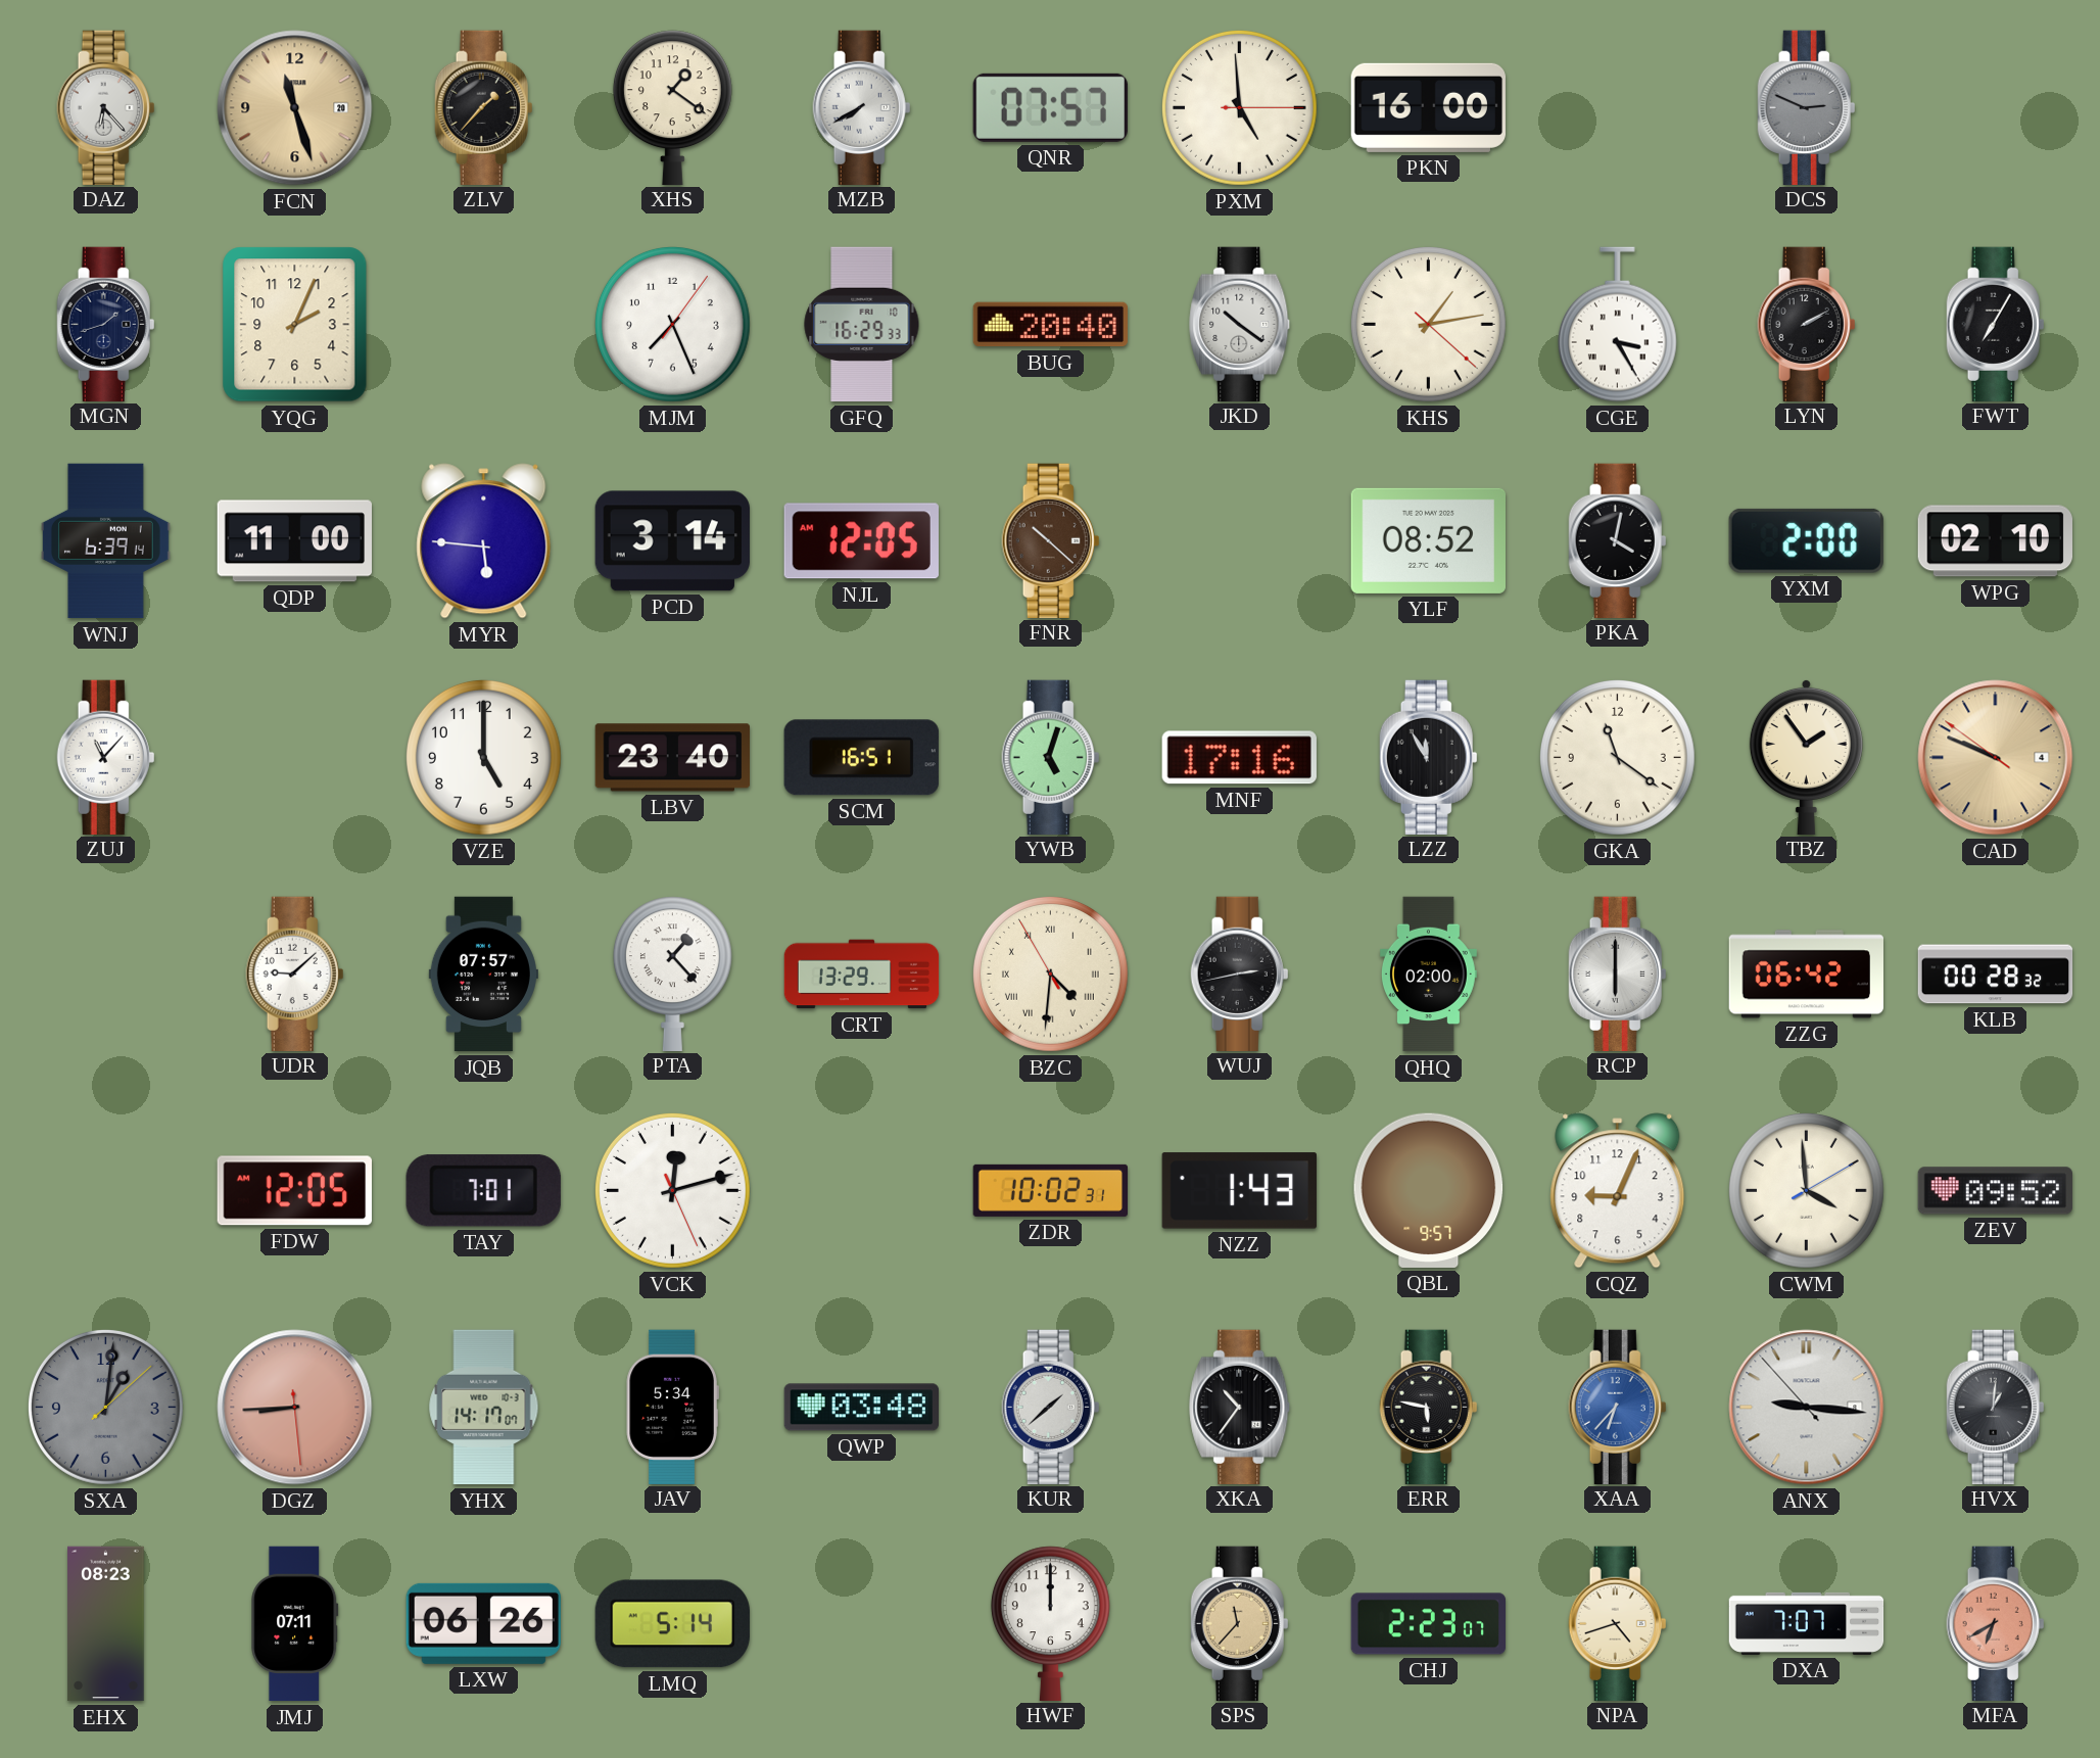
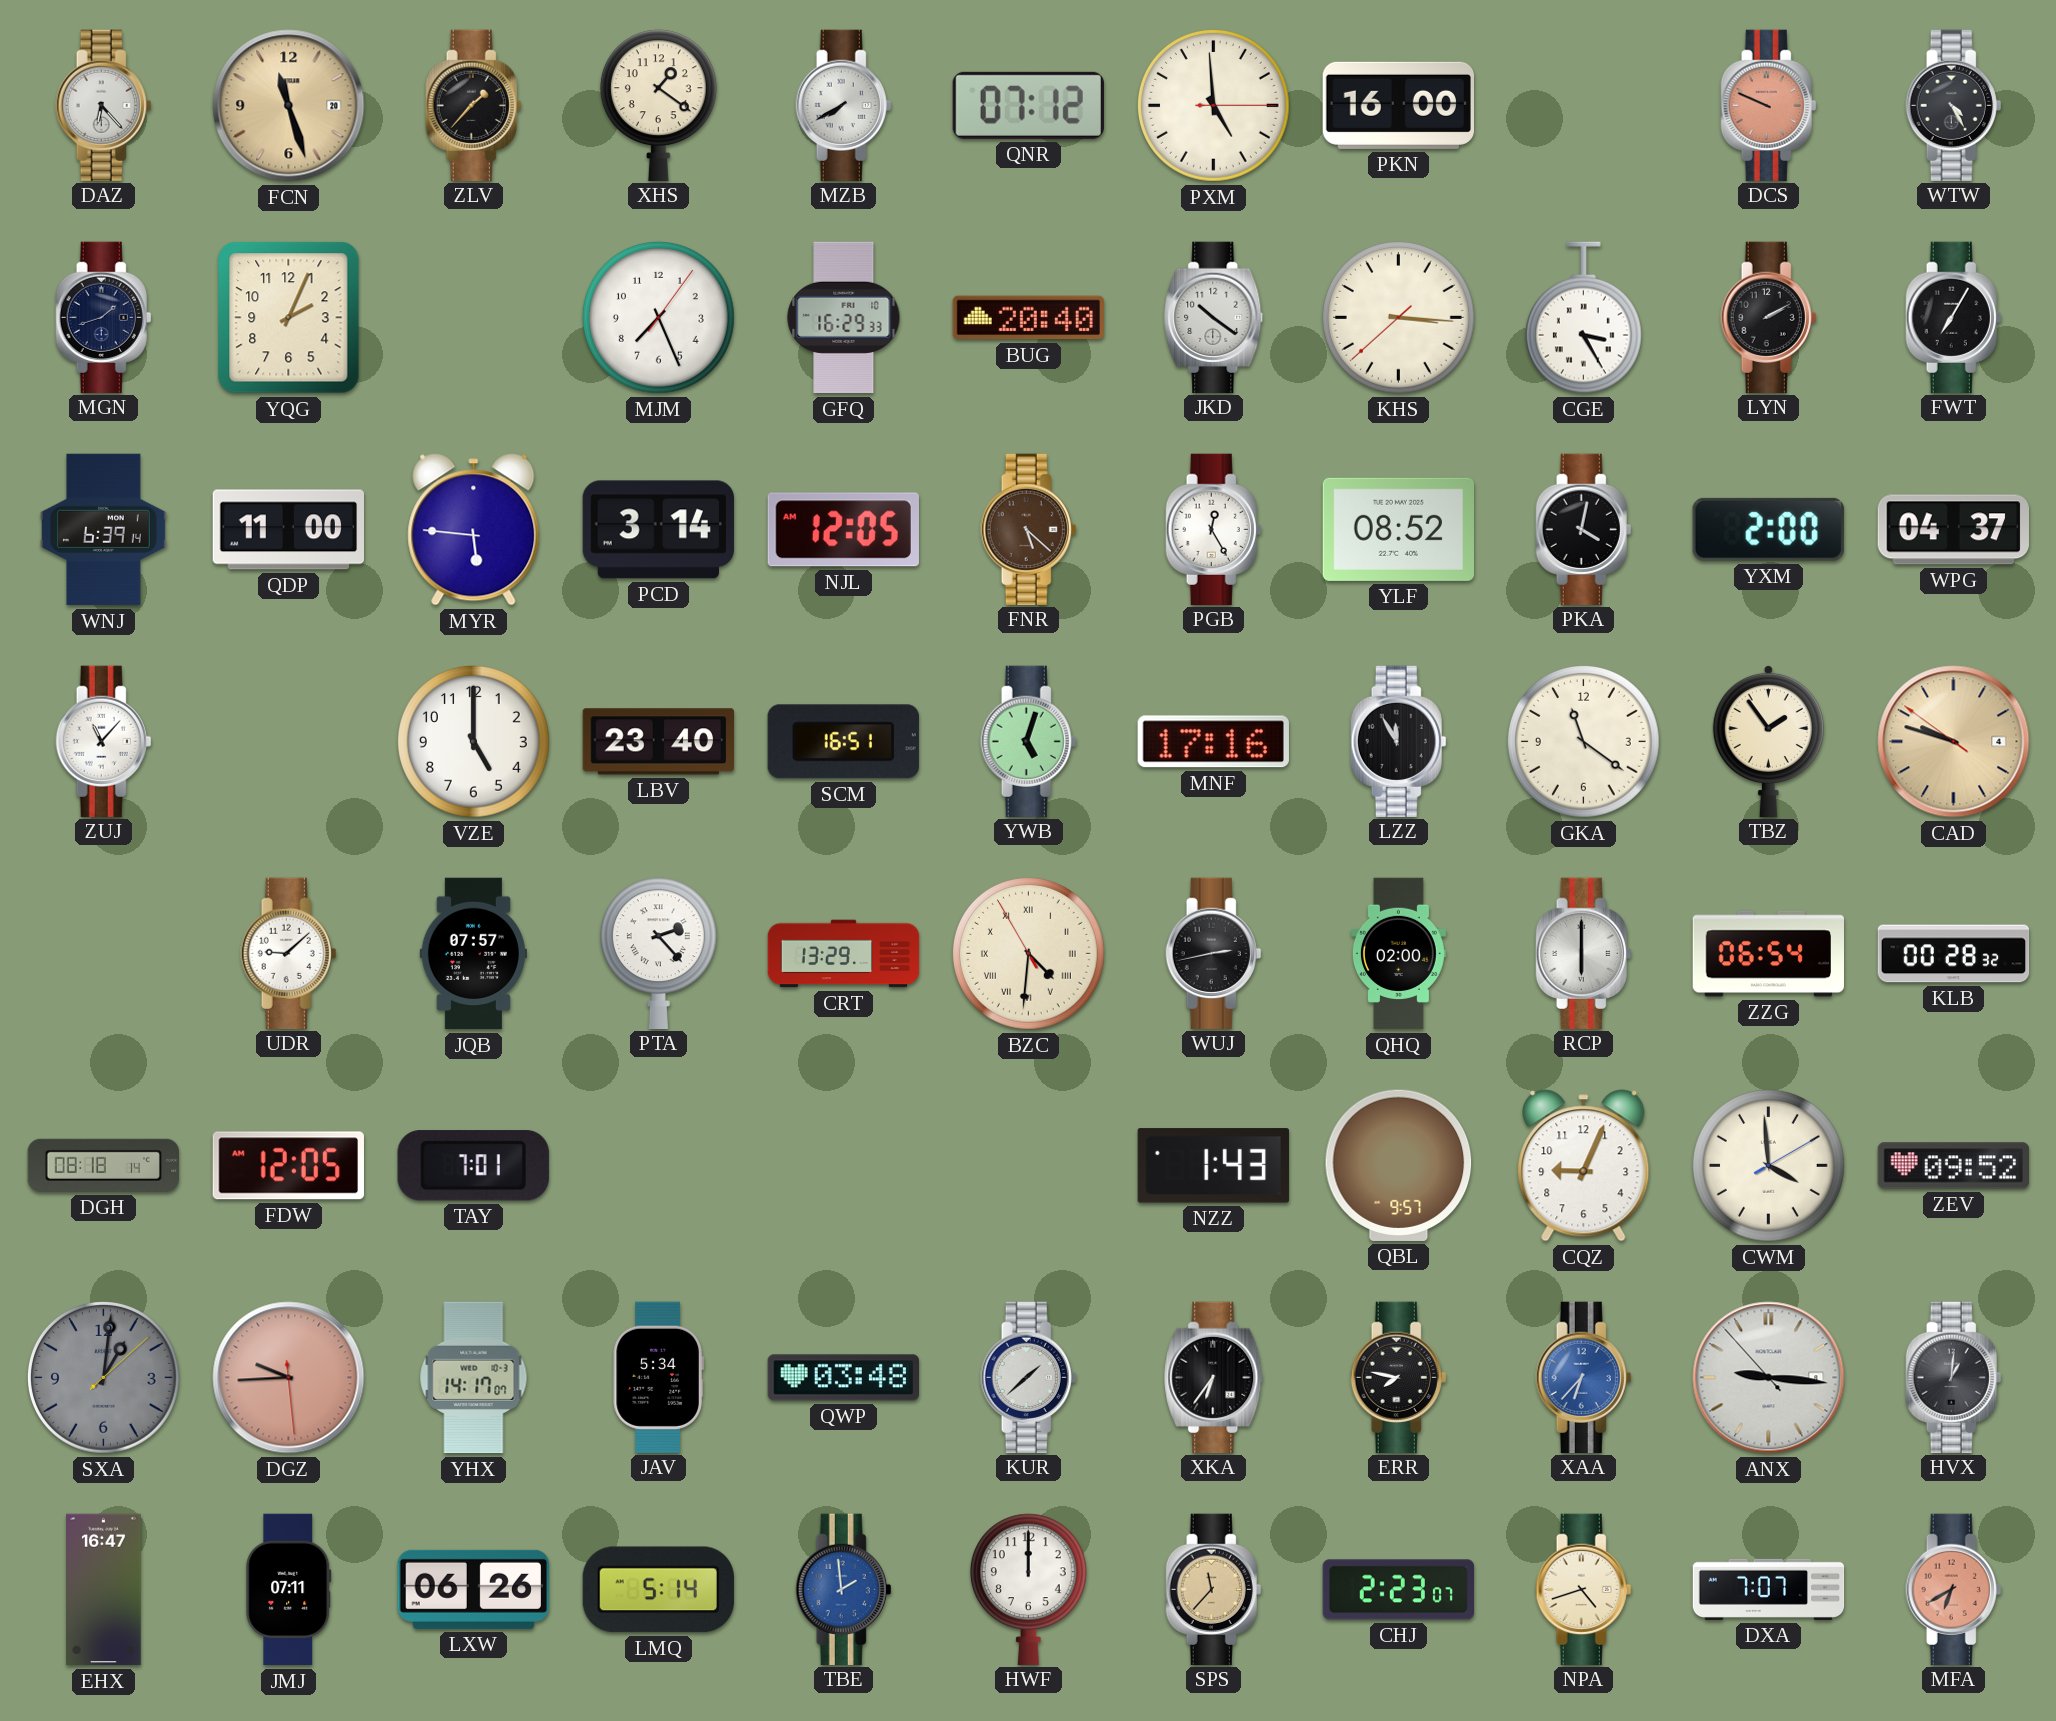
QNR: 07:57 -> 07:12
DCS: 2:49 -> 9:49
DCS dial: grey -> salmon
WTW: none -> 4:25
KHS: 1:13 -> 3:15
FNR: 10:22 -> 5:22
PGB: none -> 12:25
WPG: 02:10 -> 04:37
CAD: 9:48 -> 9:47
PTA: 1:23 -> 2:23
ZZG: 06:42 -> 06:54
DGH: none -> 08:18
VCK: 12:12 -> none
ZDR: 10:02 -> none
DGZ: 8:44 -> 9:44
XKA: 10:36 -> 6:36
ERR: 5:47 -> 7:47
EHX: 08:23 -> 16:47
TBE: none -> 1:59
